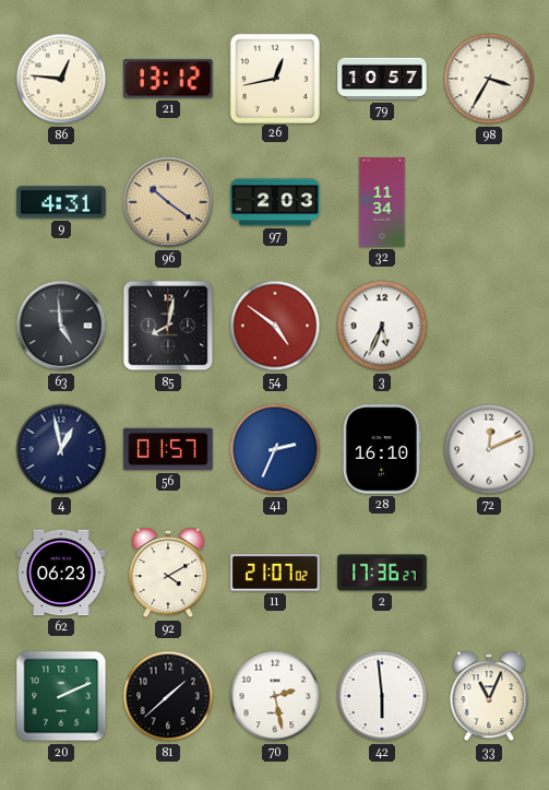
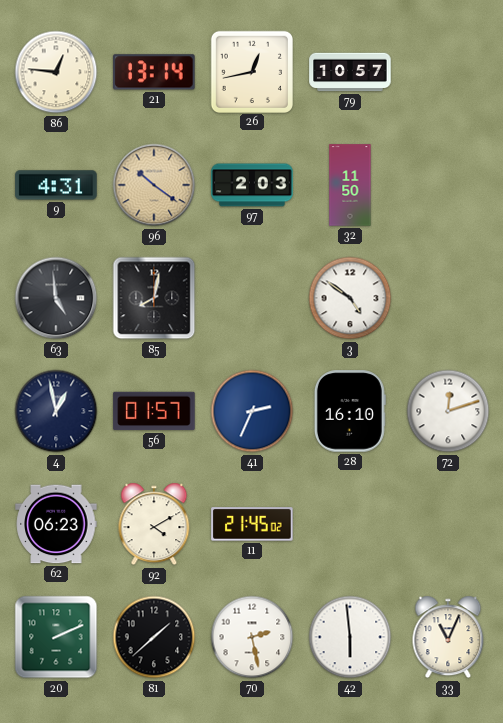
21: 13:12 -> 13:14
98: 3:35 -> none
32: 11:34 -> 11:50
54: 4:51 -> none
3: 5:34 -> 4:51
72: 12:11 -> 12:12
11: 21:07 -> 21:45
2: 17:36 -> none
